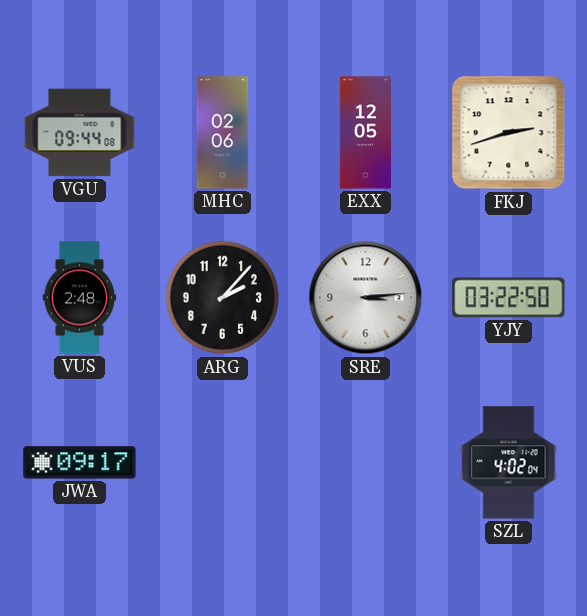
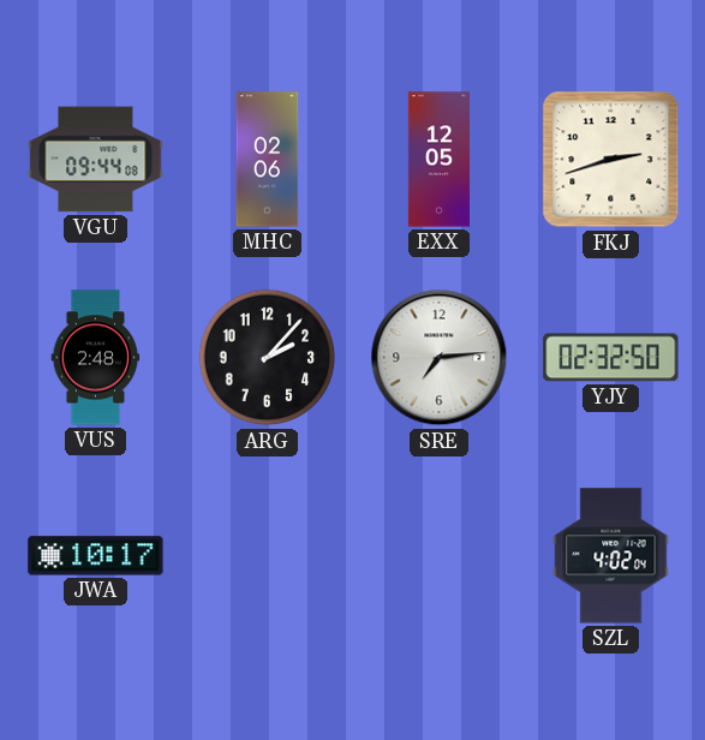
SRE: 3:14 -> 7:14
YJY: 03:22 -> 02:32
JWA: 09:17 -> 10:17
